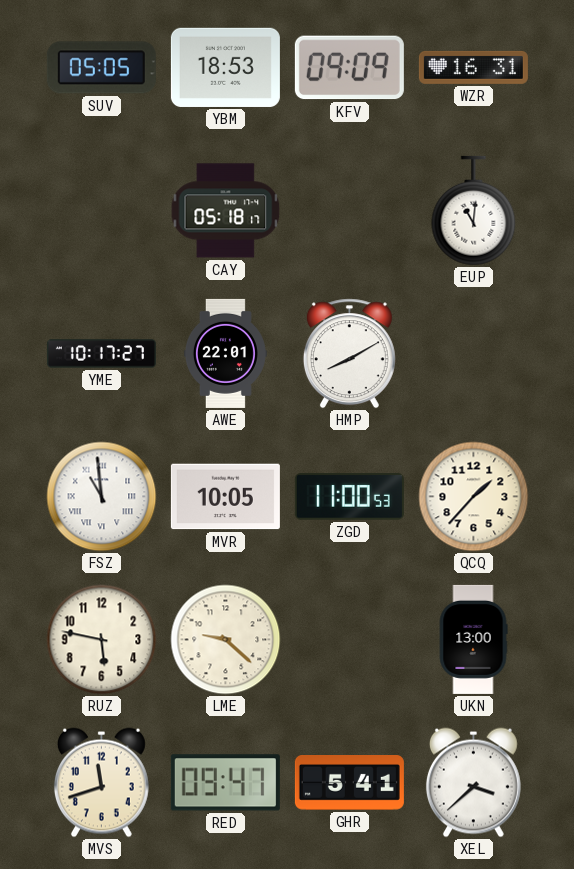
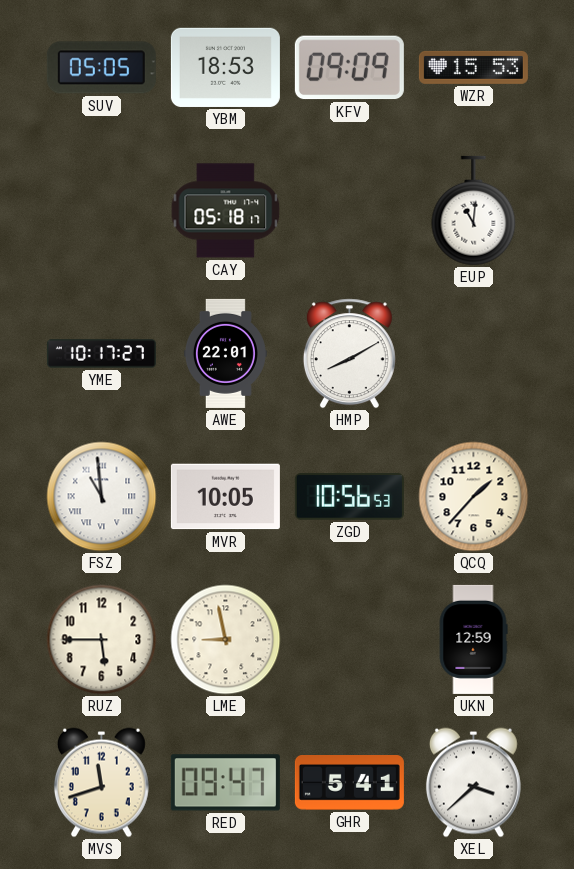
WZR: 16:31 -> 15:53
ZGD: 11:00 -> 10:56
RUZ: 5:47 -> 5:45
LME: 9:22 -> 8:58
UKN: 13:00 -> 12:59
